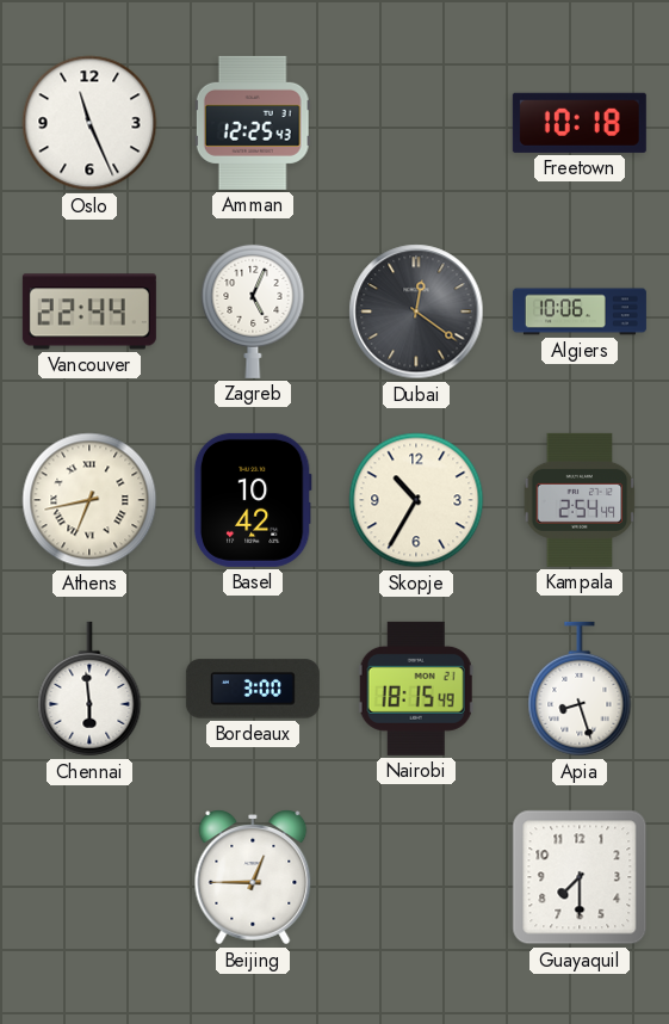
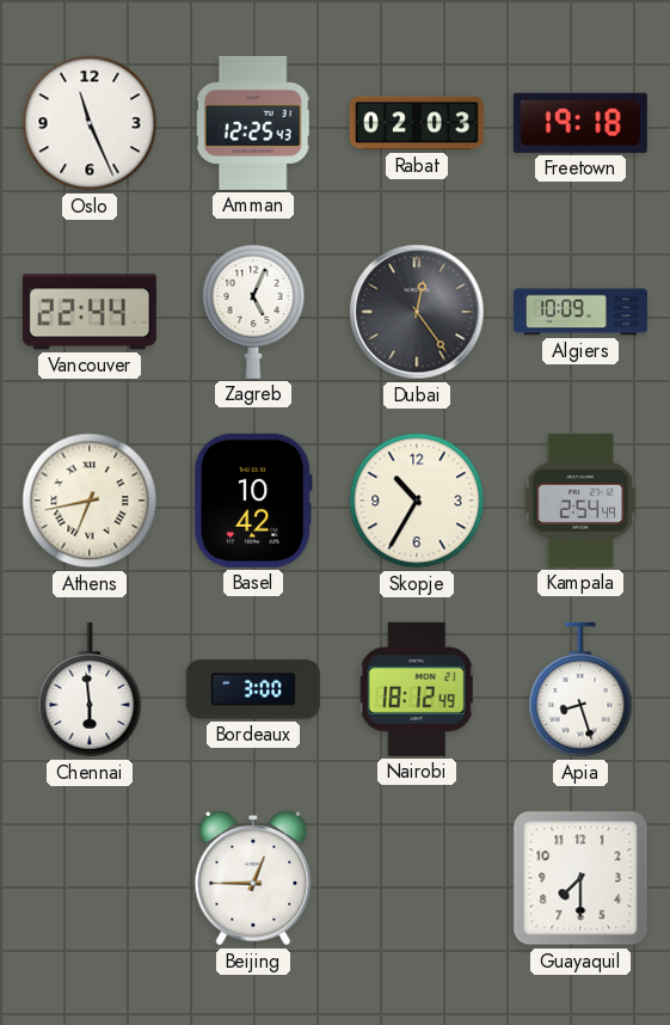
Rabat: none -> 02:03
Freetown: 10:18 -> 19:18
Dubai: 12:21 -> 12:24
Algiers: 10:06 -> 10:09
Nairobi: 18:15 -> 18:12
